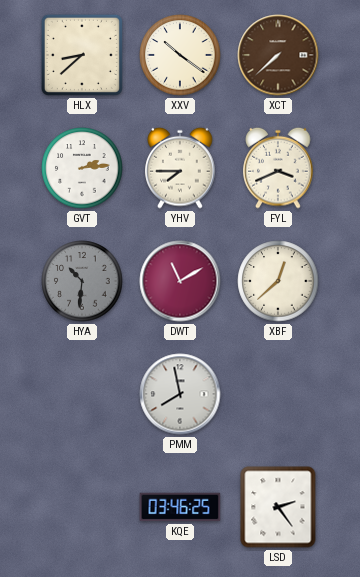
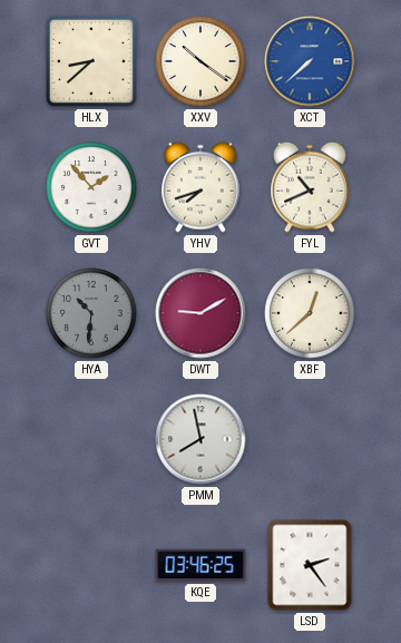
XCT dial: brown -> blue
GVT: 2:14 -> 1:53
YHV: 7:45 -> 7:42
FYL: 3:41 -> 10:41
DWT: 11:10 -> 9:10
